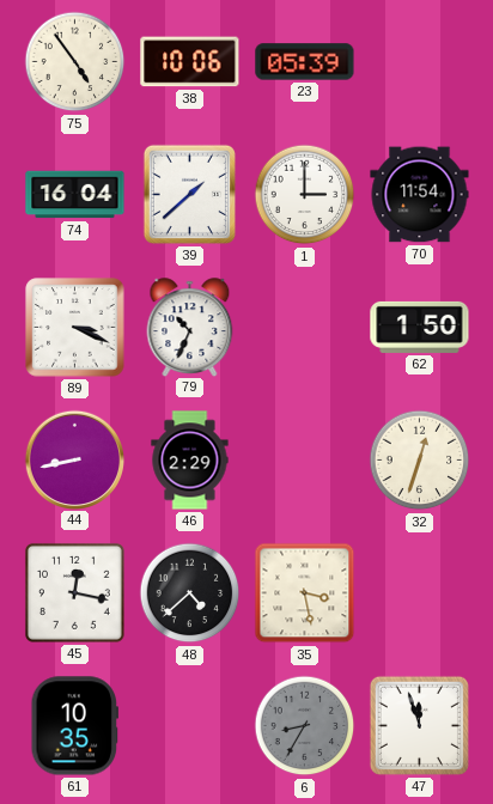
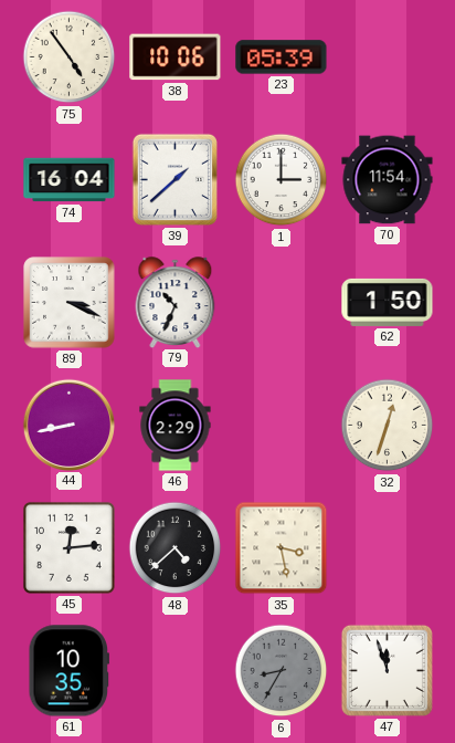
45: 12:17 -> 12:14
